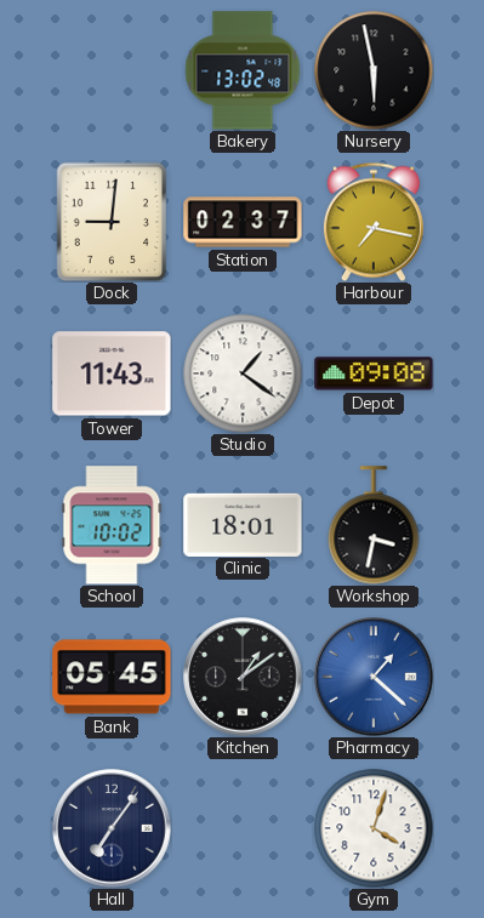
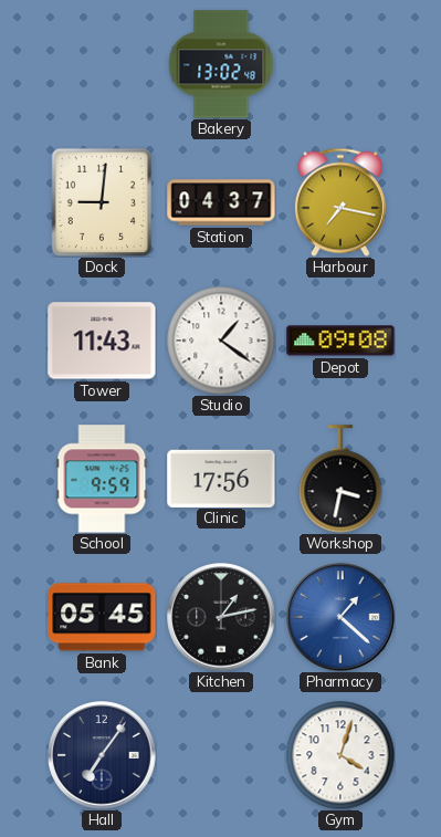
Nursery: 5:58 -> none
Station: 02:37 -> 04:37
School: 10:02 -> 9:59
Clinic: 18:01 -> 17:56
Kitchen: 1:09 -> 1:13
